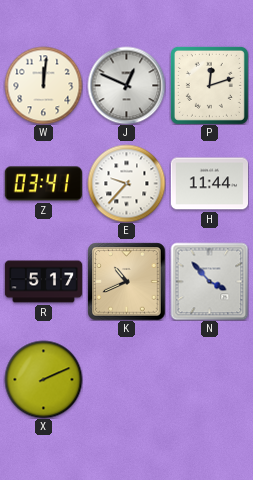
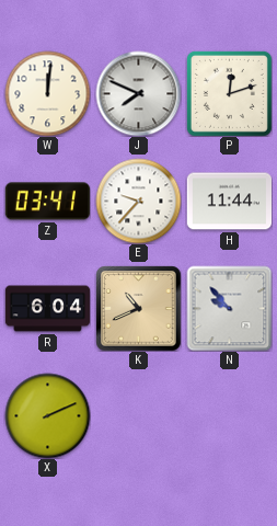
J: 12:49 -> 7:49
R: 5:17 -> 6:04
N: 3:53 -> 9:53
